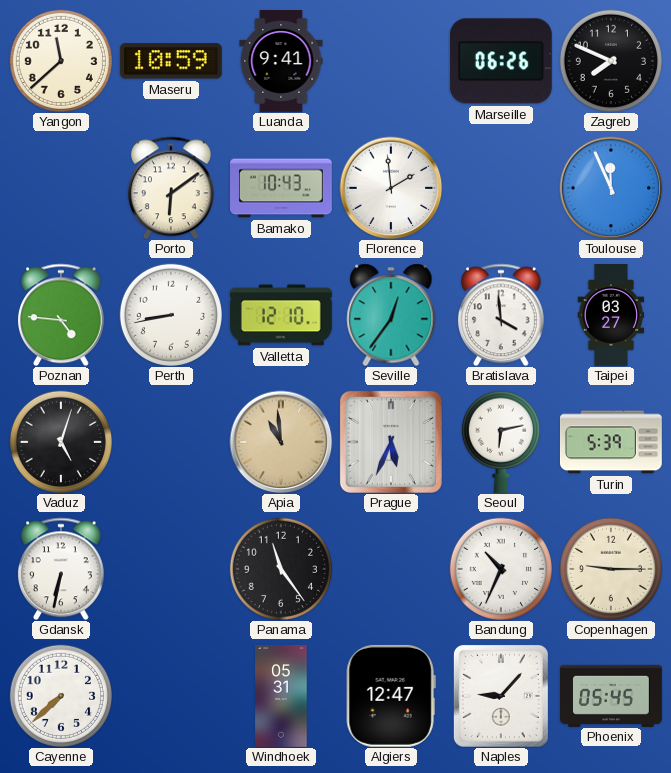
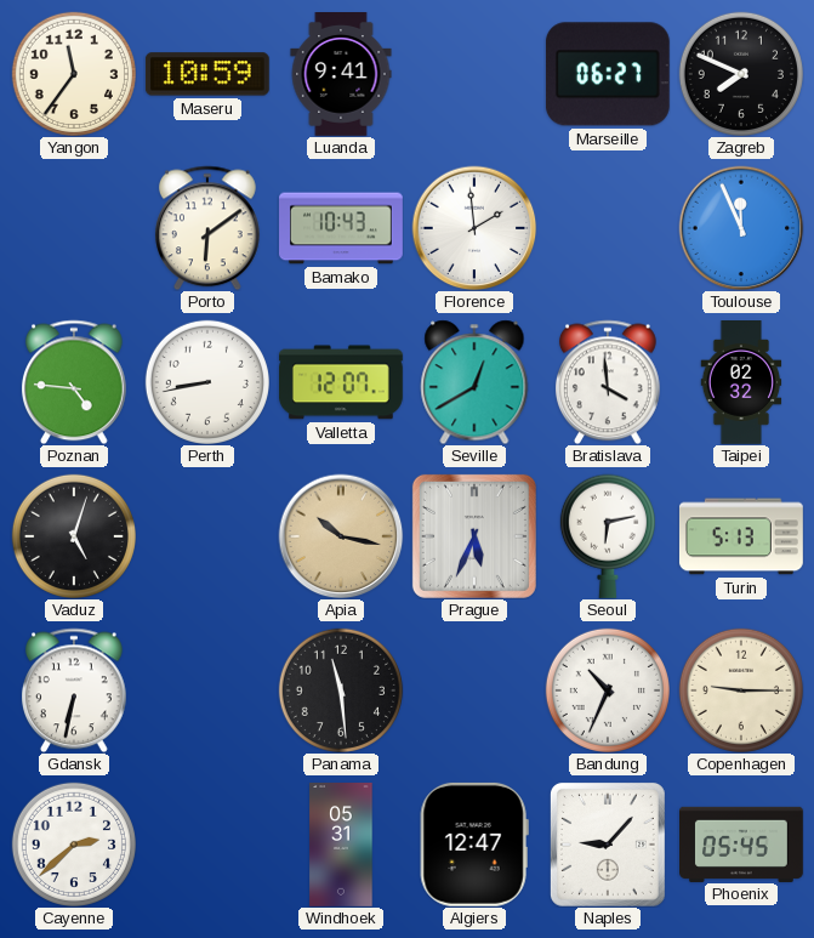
Yangon: 11:38 -> 11:36
Marseille: 06:26 -> 06:27
Valletta: 12:10 -> 12:07
Seville: 12:36 -> 12:40
Taipei: 03:27 -> 02:32
Apia: 10:59 -> 10:17
Turin: 5:39 -> 5:13
Panama: 11:24 -> 11:29
Cayenne: 7:38 -> 2:38
